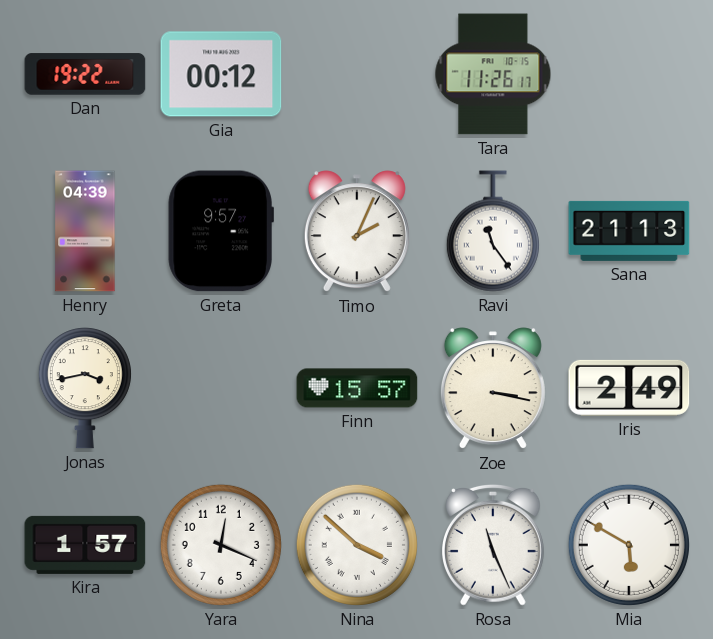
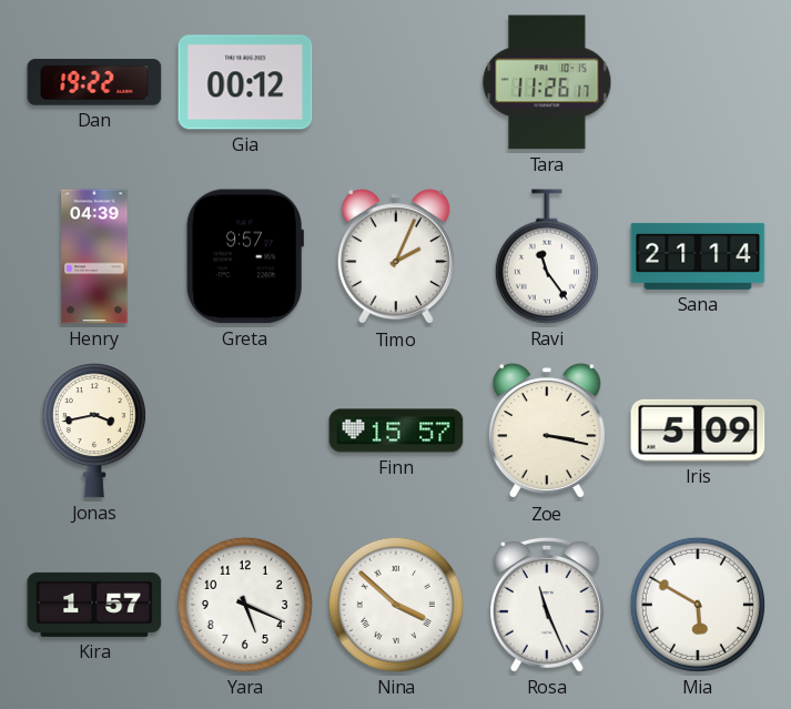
Sana: 21:13 -> 21:14
Iris: 2:49 -> 5:09
Yara: 12:19 -> 5:19
